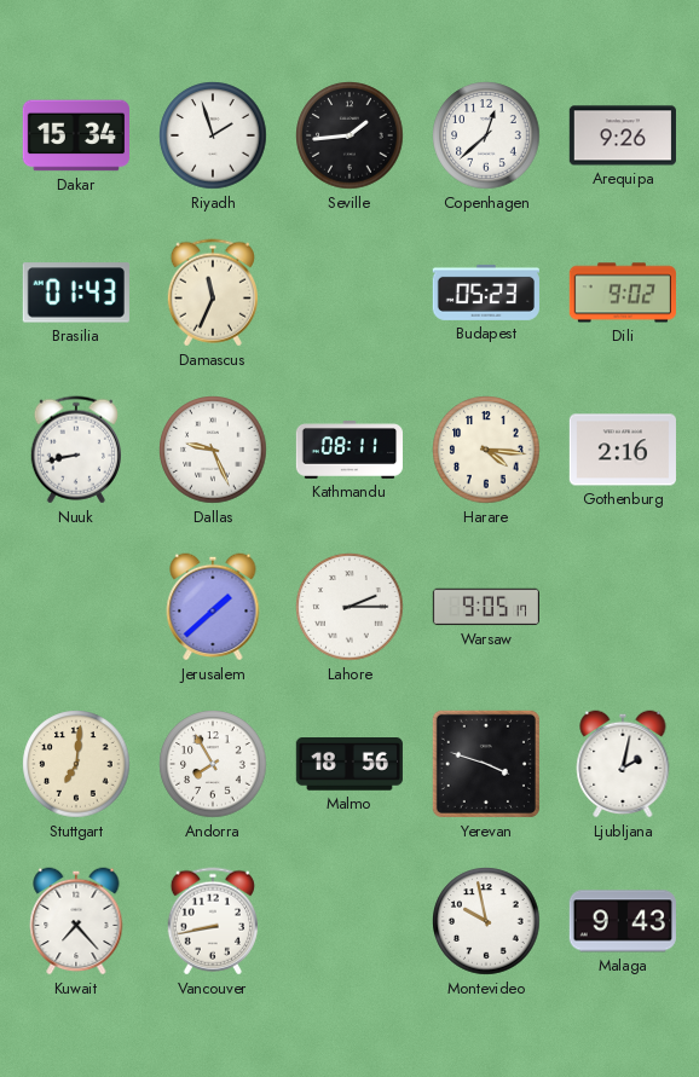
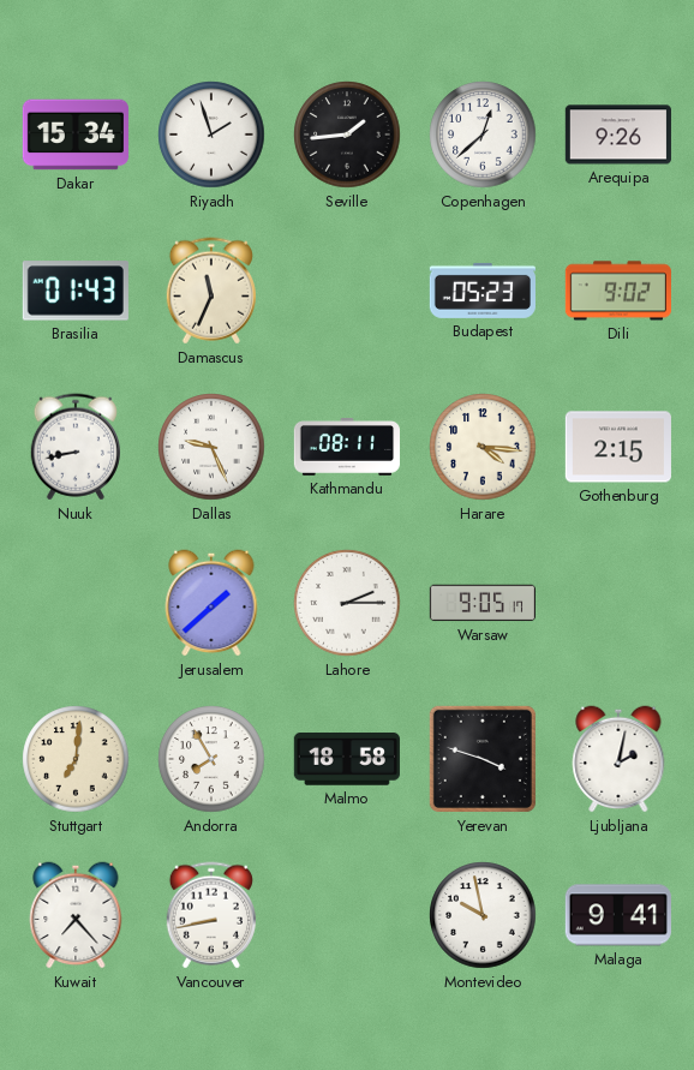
Gothenburg: 2:16 -> 2:15
Malmo: 18:56 -> 18:58
Malaga: 9:43 -> 9:41
